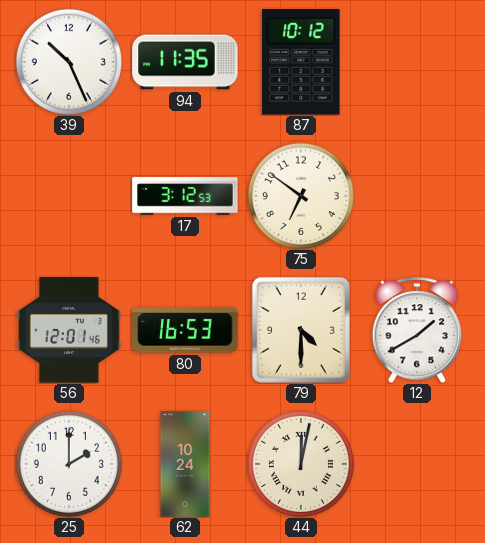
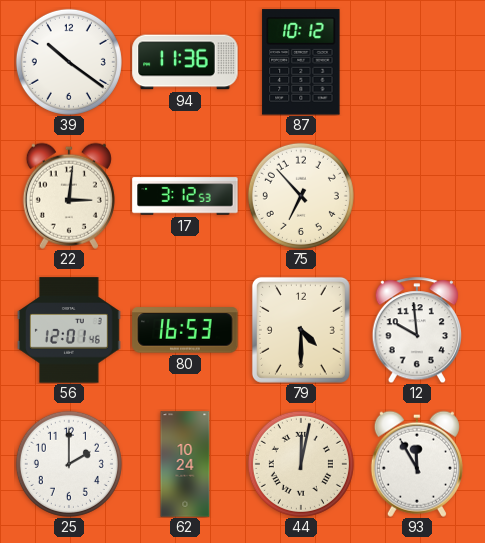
39: 10:26 -> 10:21
94: 11:35 -> 11:36
22: none -> 3:01
75: 6:51 -> 6:53
12: 1:40 -> 9:59
93: none -> 11:55
